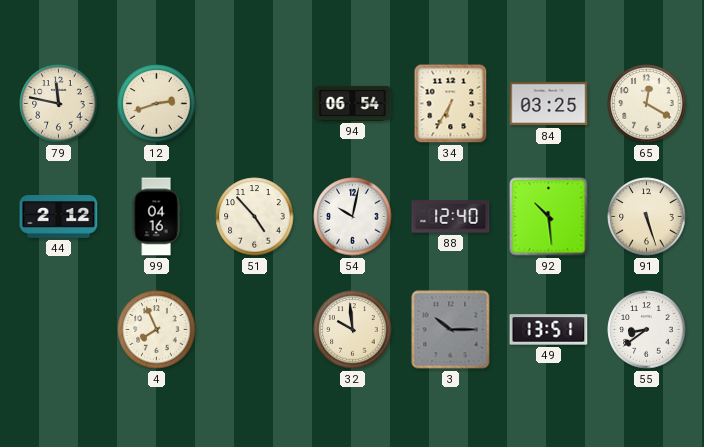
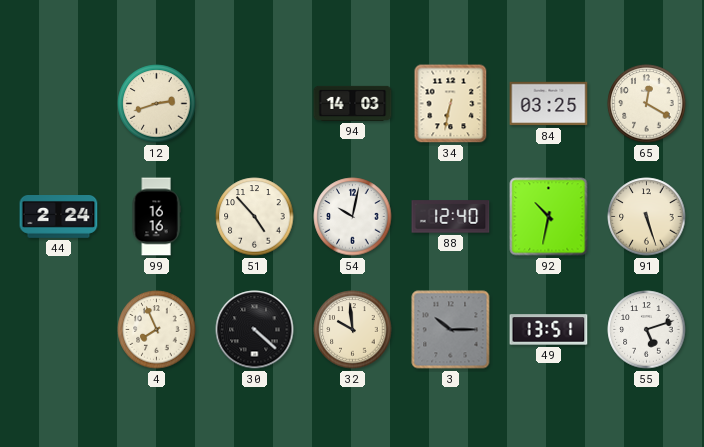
79: 11:47 -> none
94: 06:54 -> 14:03
34: 6:35 -> 6:32
44: 2:12 -> 2:24
99: 04:16 -> 16:16
92: 10:29 -> 10:32
30: none -> 4:22
55: 8:39 -> 5:12
